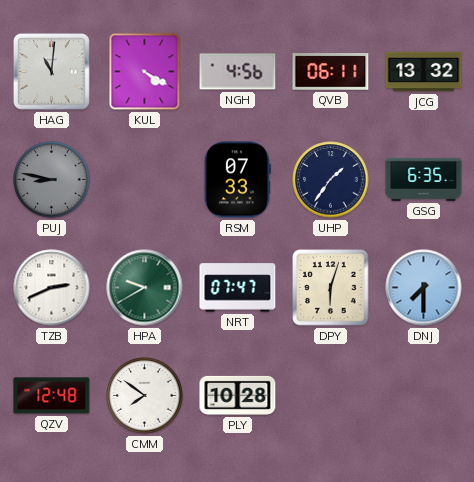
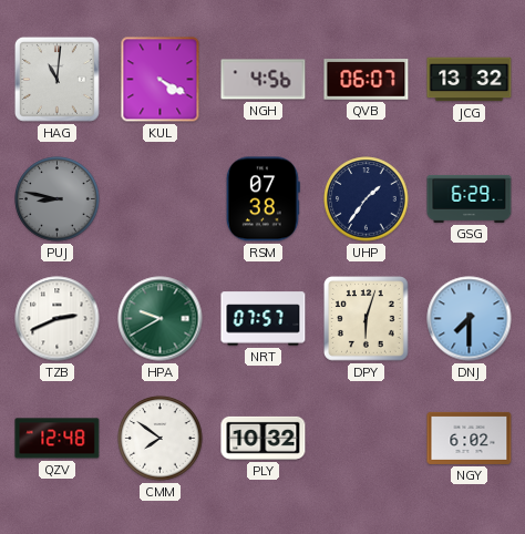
QVB: 06:11 -> 06:07
RSM: 07:33 -> 07:38
GSG: 6:35 -> 6:29
NRT: 07:47 -> 07:57
PLY: 10:28 -> 10:32
NGY: none -> 6:02
